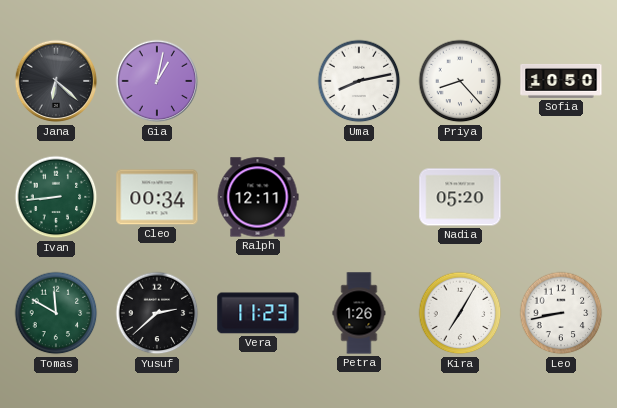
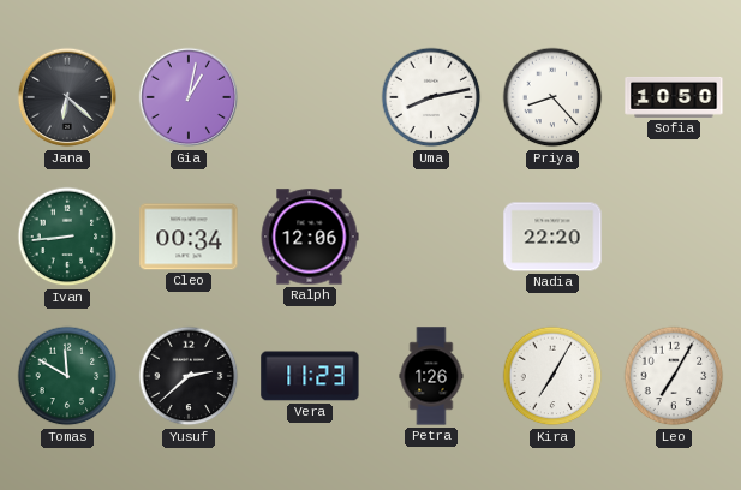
Ralph: 12:11 -> 12:06
Nadia: 05:20 -> 22:20
Leo: 8:43 -> 7:05
